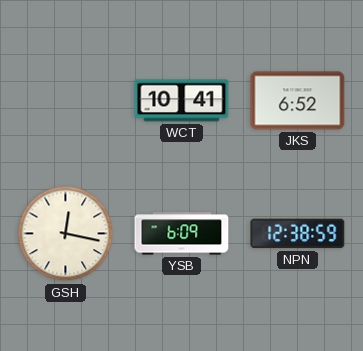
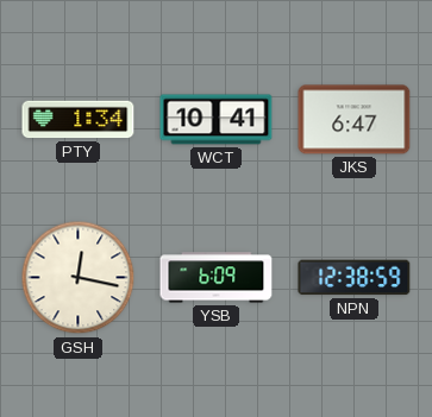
PTY: none -> 1:34
JKS: 6:52 -> 6:47
